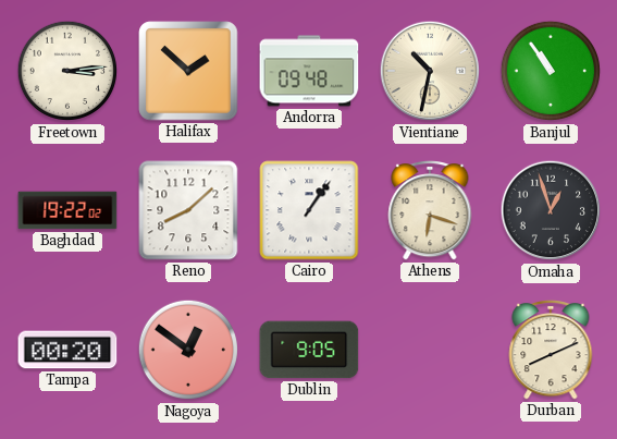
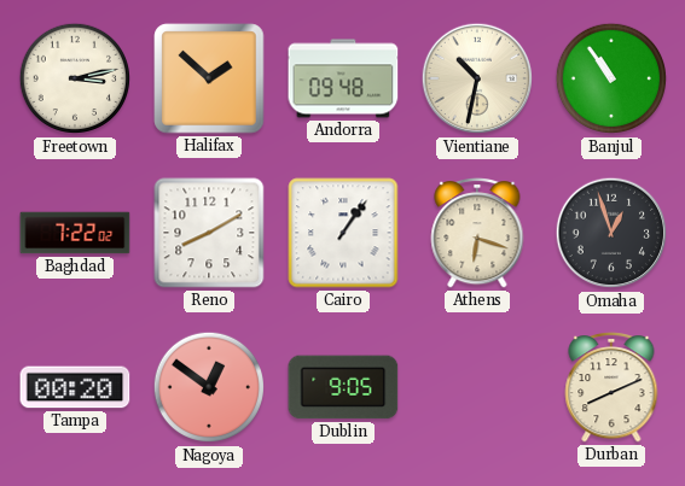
Freetown: 3:14 -> 3:13
Baghdad: 19:22 -> 7:22
Reno: 8:08 -> 8:10
